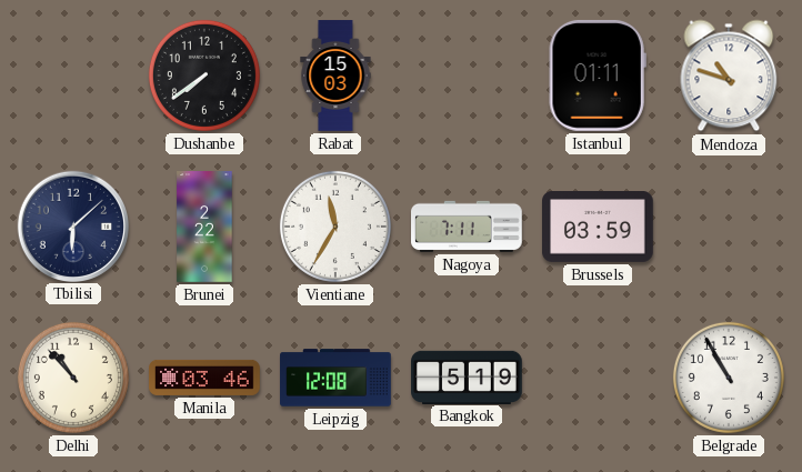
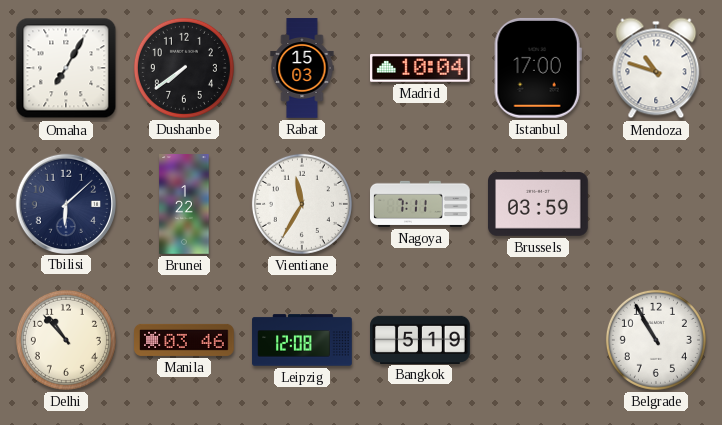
Omaha: none -> 7:05
Madrid: none -> 10:04
Istanbul: 01:11 -> 17:00
Brunei: 2:22 -> 1:22
